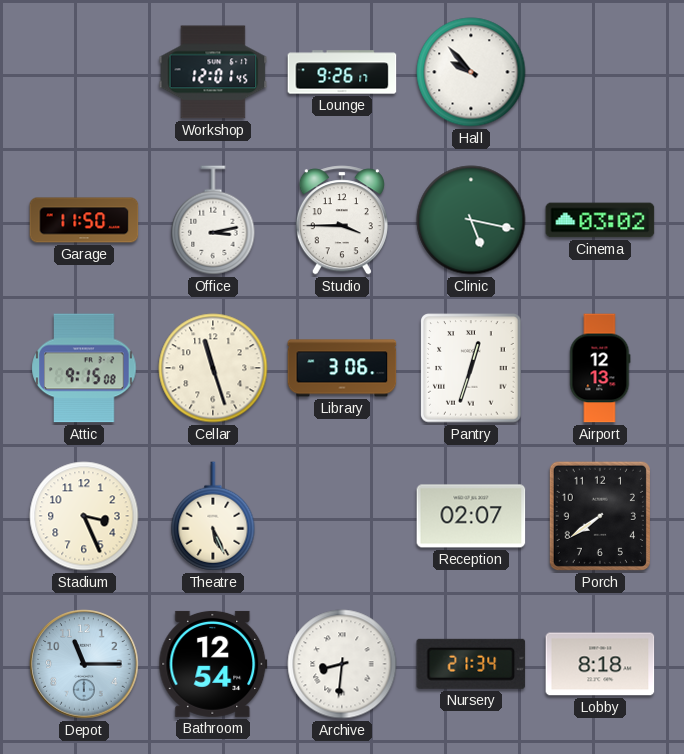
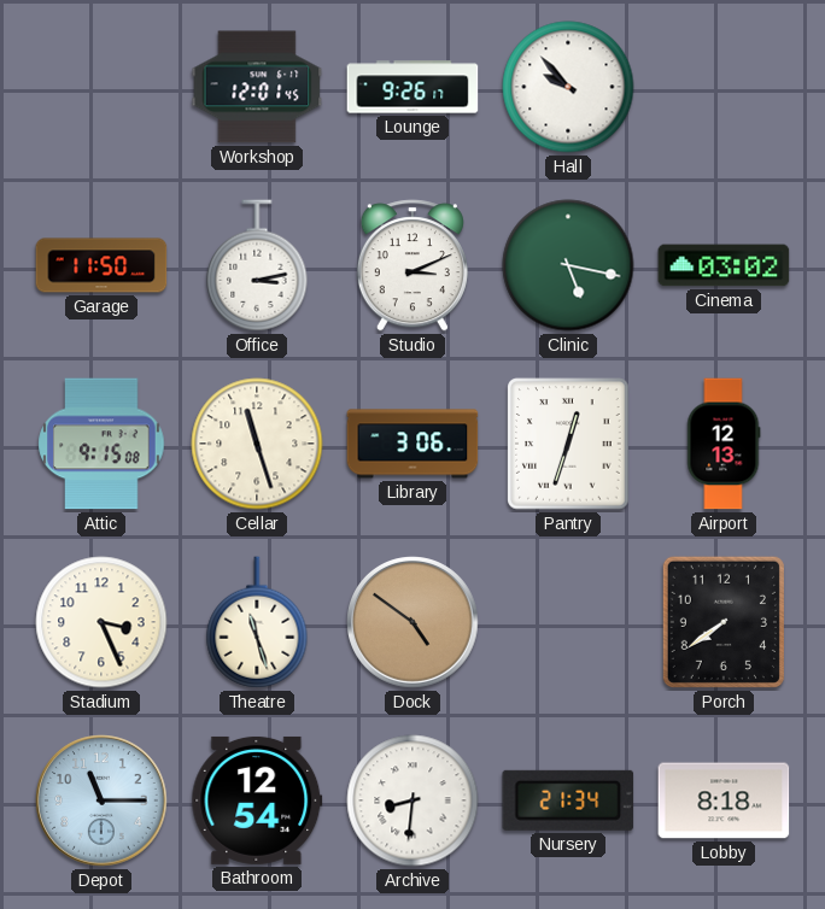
Studio: 3:45 -> 3:11
Theatre: 5:26 -> 11:27
Dock: none -> 4:51
Reception: 02:07 -> none
